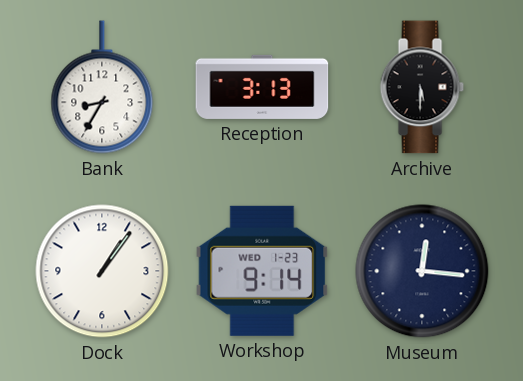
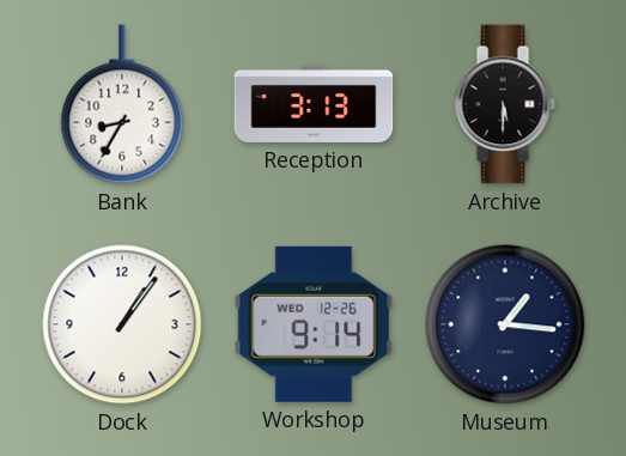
Workshop date: WED 1-23 -> WED 12-26
Museum: 12:16 -> 1:16
